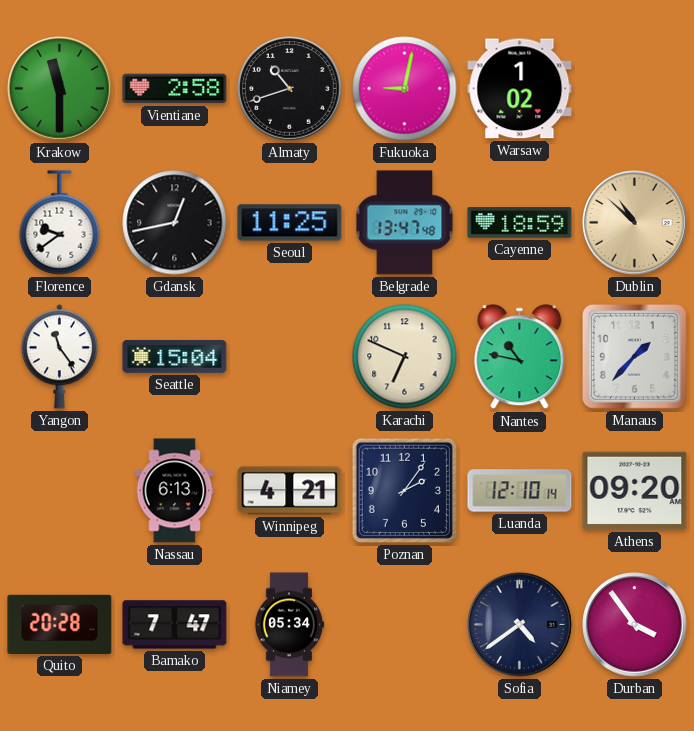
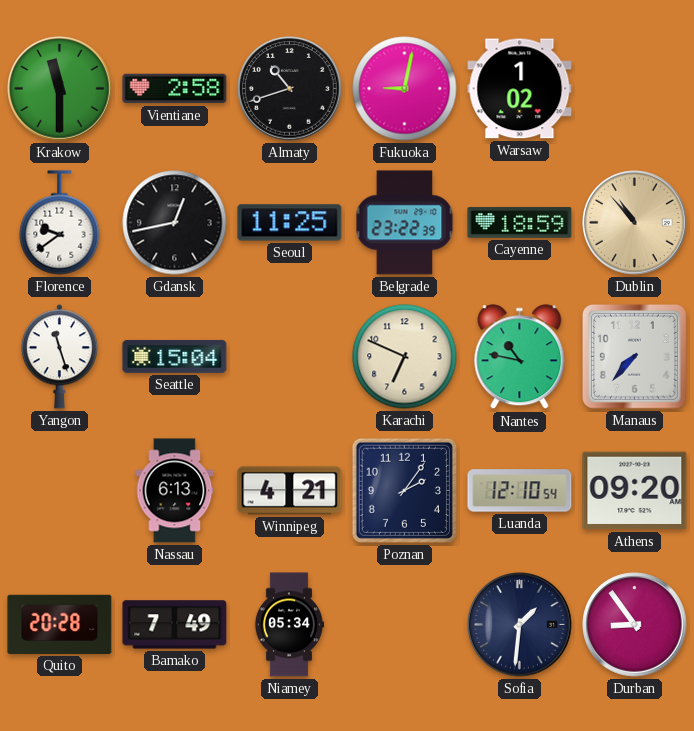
Belgrade: 13:47 -> 23:22
Dublin: 10:52 -> 10:53
Yangon: 11:24 -> 11:27
Manaus: 1:37 -> 7:37
Luanda: 12:10:14 -> 12:10:54
Bamako: 7:47 -> 7:49
Sofia: 4:39 -> 1:31
Durban: 3:54 -> 8:54
